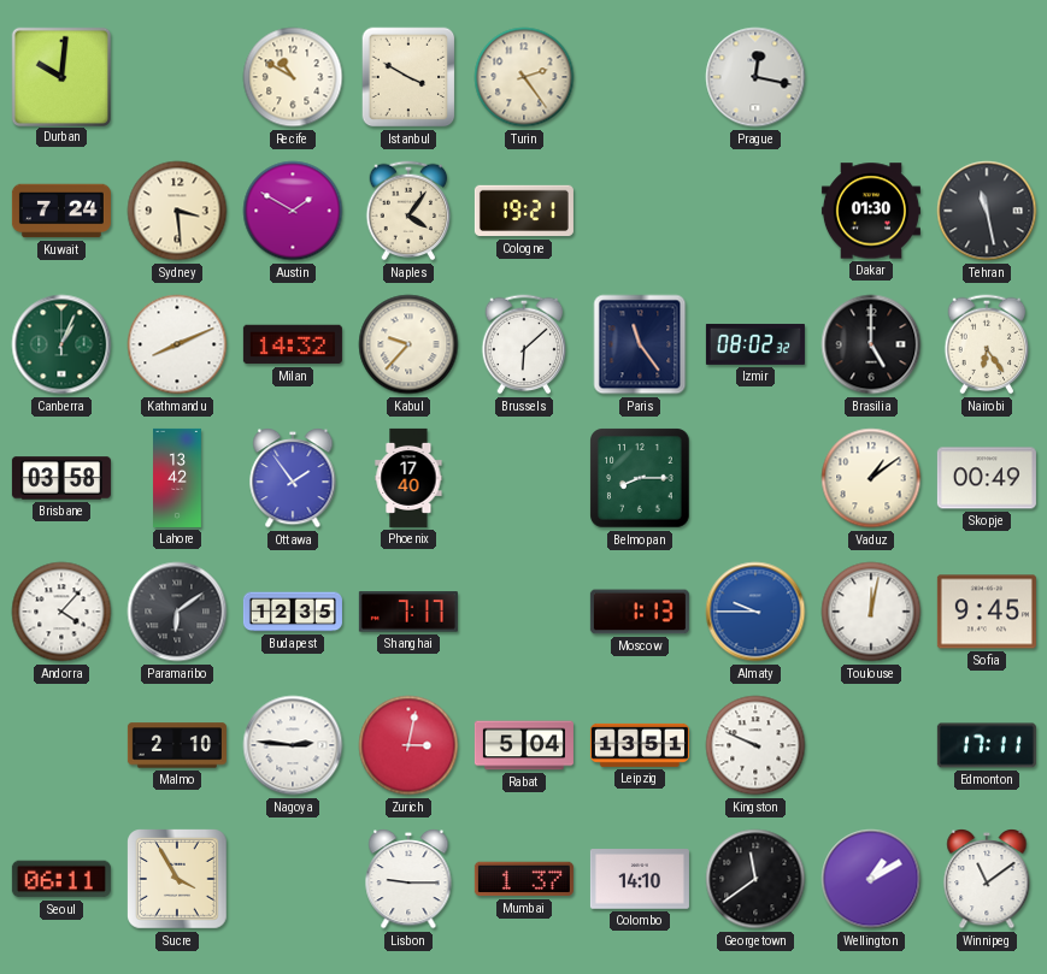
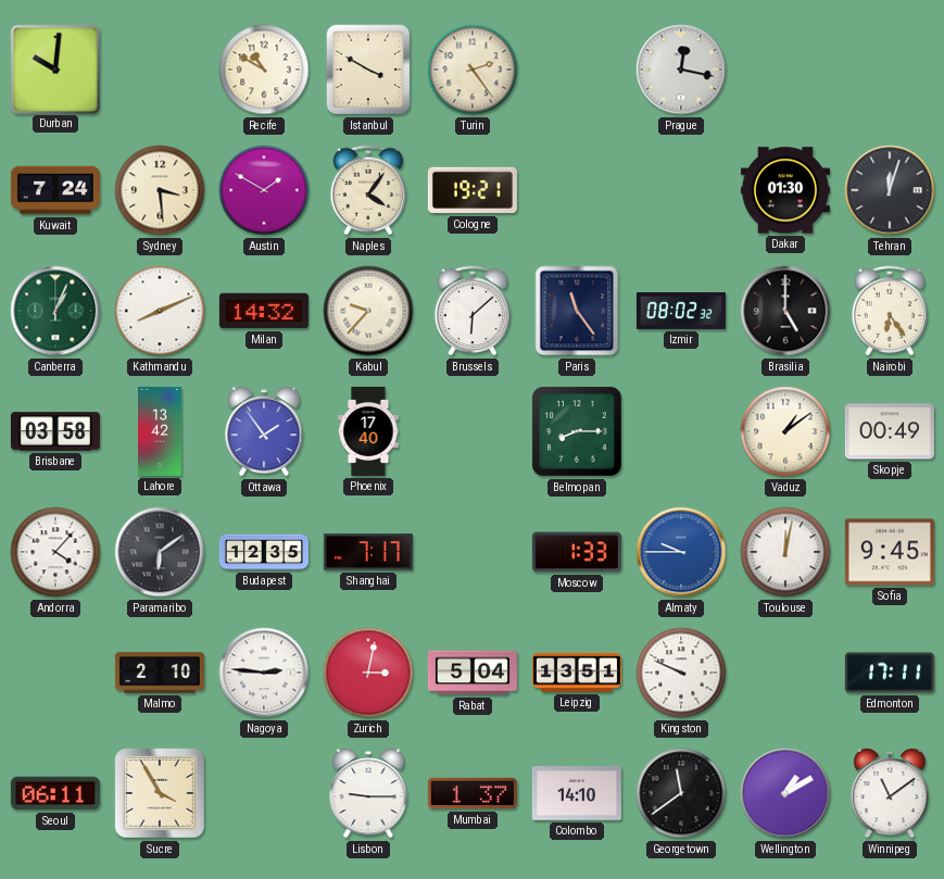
Tehran: 11:28 -> 12:03
Moscow: 1:13 -> 1:33
